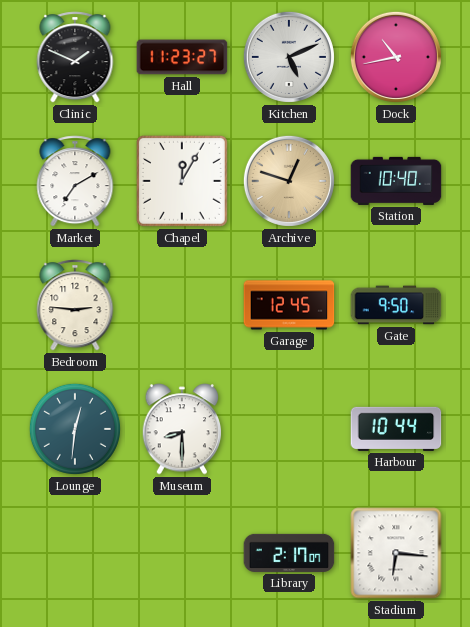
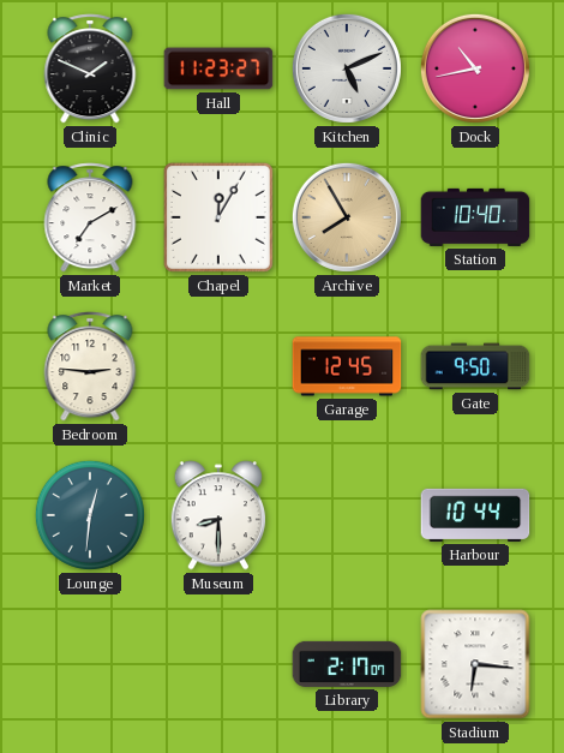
Archive: 12:48 -> 7:55
